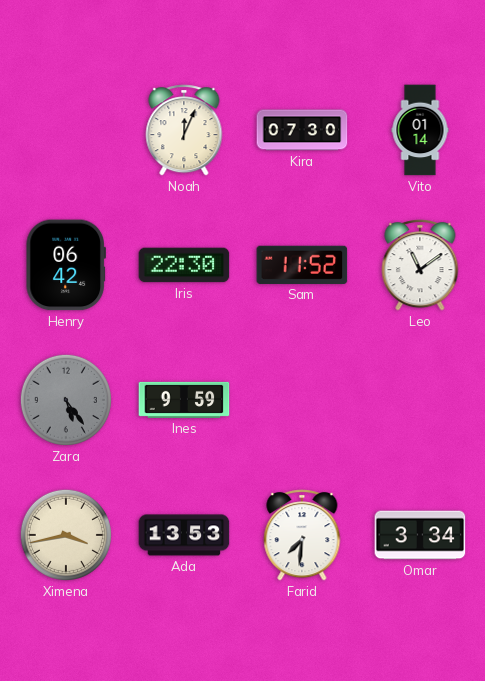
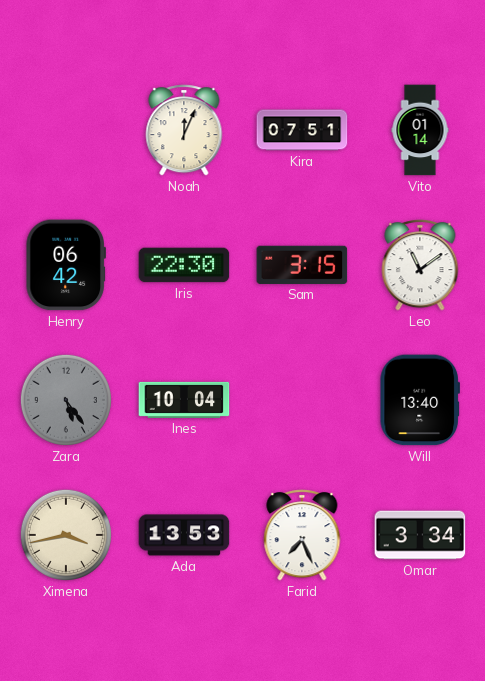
Kira: 07:30 -> 07:51
Sam: 11:52 -> 3:15
Ines: 9:59 -> 10:04
Will: none -> 13:40
Farid: 7:31 -> 7:26
